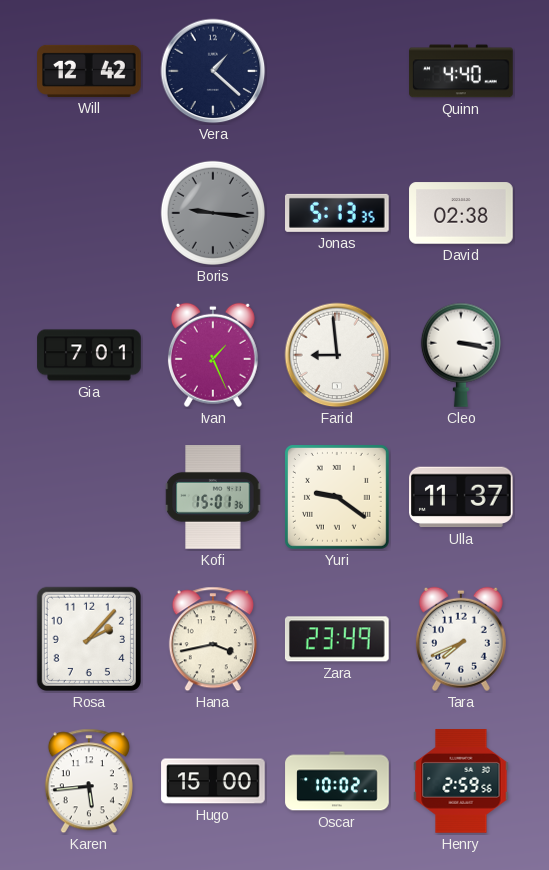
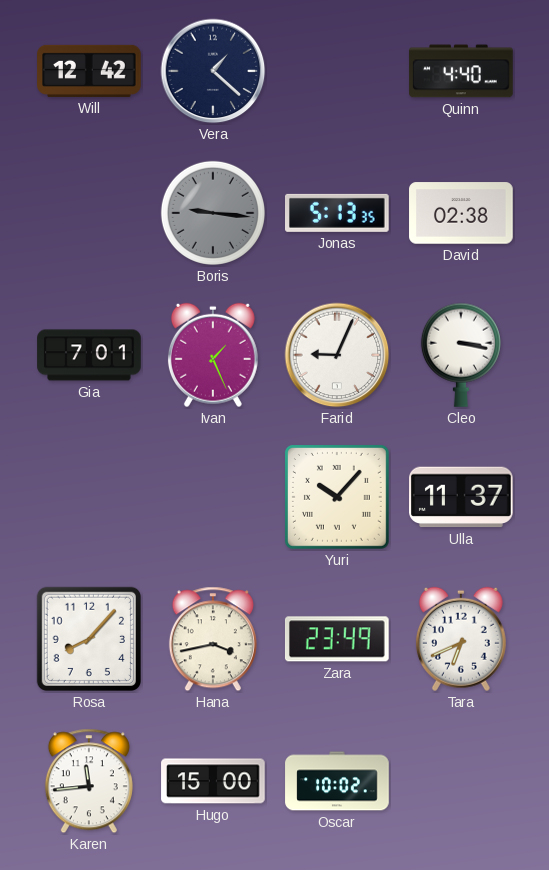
Farid: 8:59 -> 9:04
Kofi: 15:01 -> none
Yuri: 9:21 -> 10:07
Rosa: 2:07 -> 8:07
Tara: 7:41 -> 6:41
Karen: 5:44 -> 11:44
Henry: 2:59 -> none
